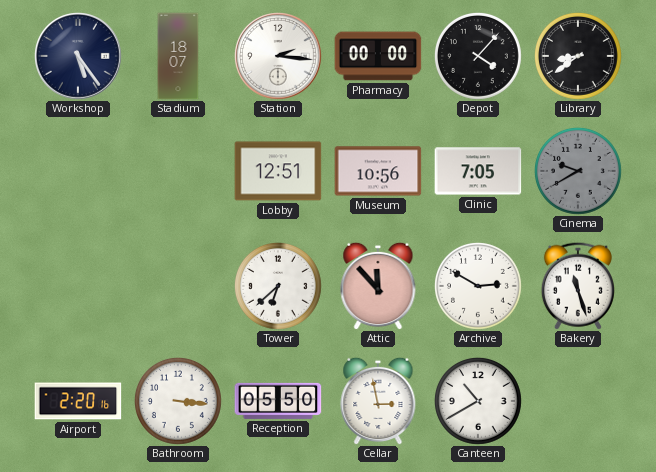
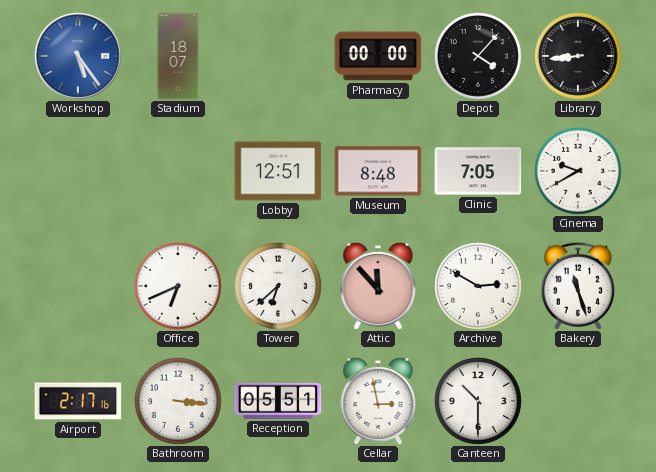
Workshop dial: navy -> blue
Station: 2:16 -> none
Library: 8:39 -> 8:44
Museum: 10:56 -> 8:48
Cinema dial: grey -> white
Office: none -> 6:41
Airport: 2:20 -> 2:17
Reception: 05:50 -> 05:51
Canteen: 10:40 -> 10:30
